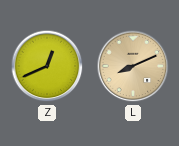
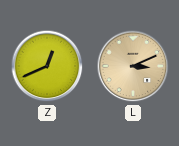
L: 8:11 -> 3:11
